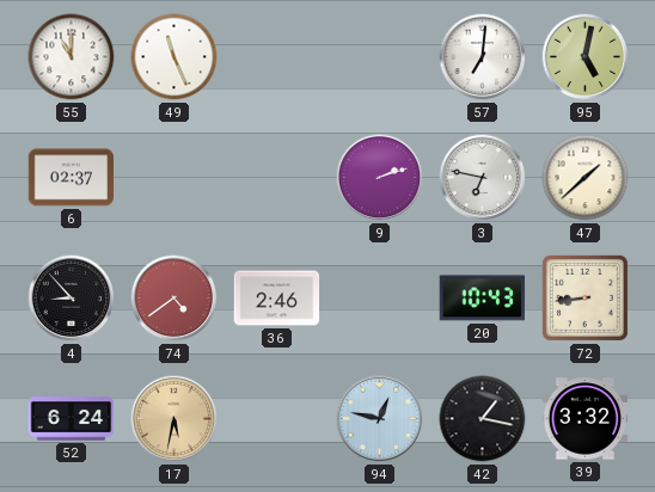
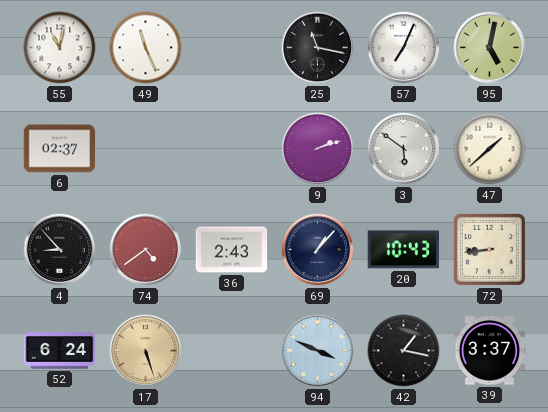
55: 11:00 -> 11:02
25: none -> 11:17
57: 7:01 -> 7:04
3: 6:47 -> 5:51
36: 2:46 -> 2:43
69: none -> 1:07
17: 5:32 -> 5:27
94: 12:47 -> 3:49
39: 3:32 -> 3:37
